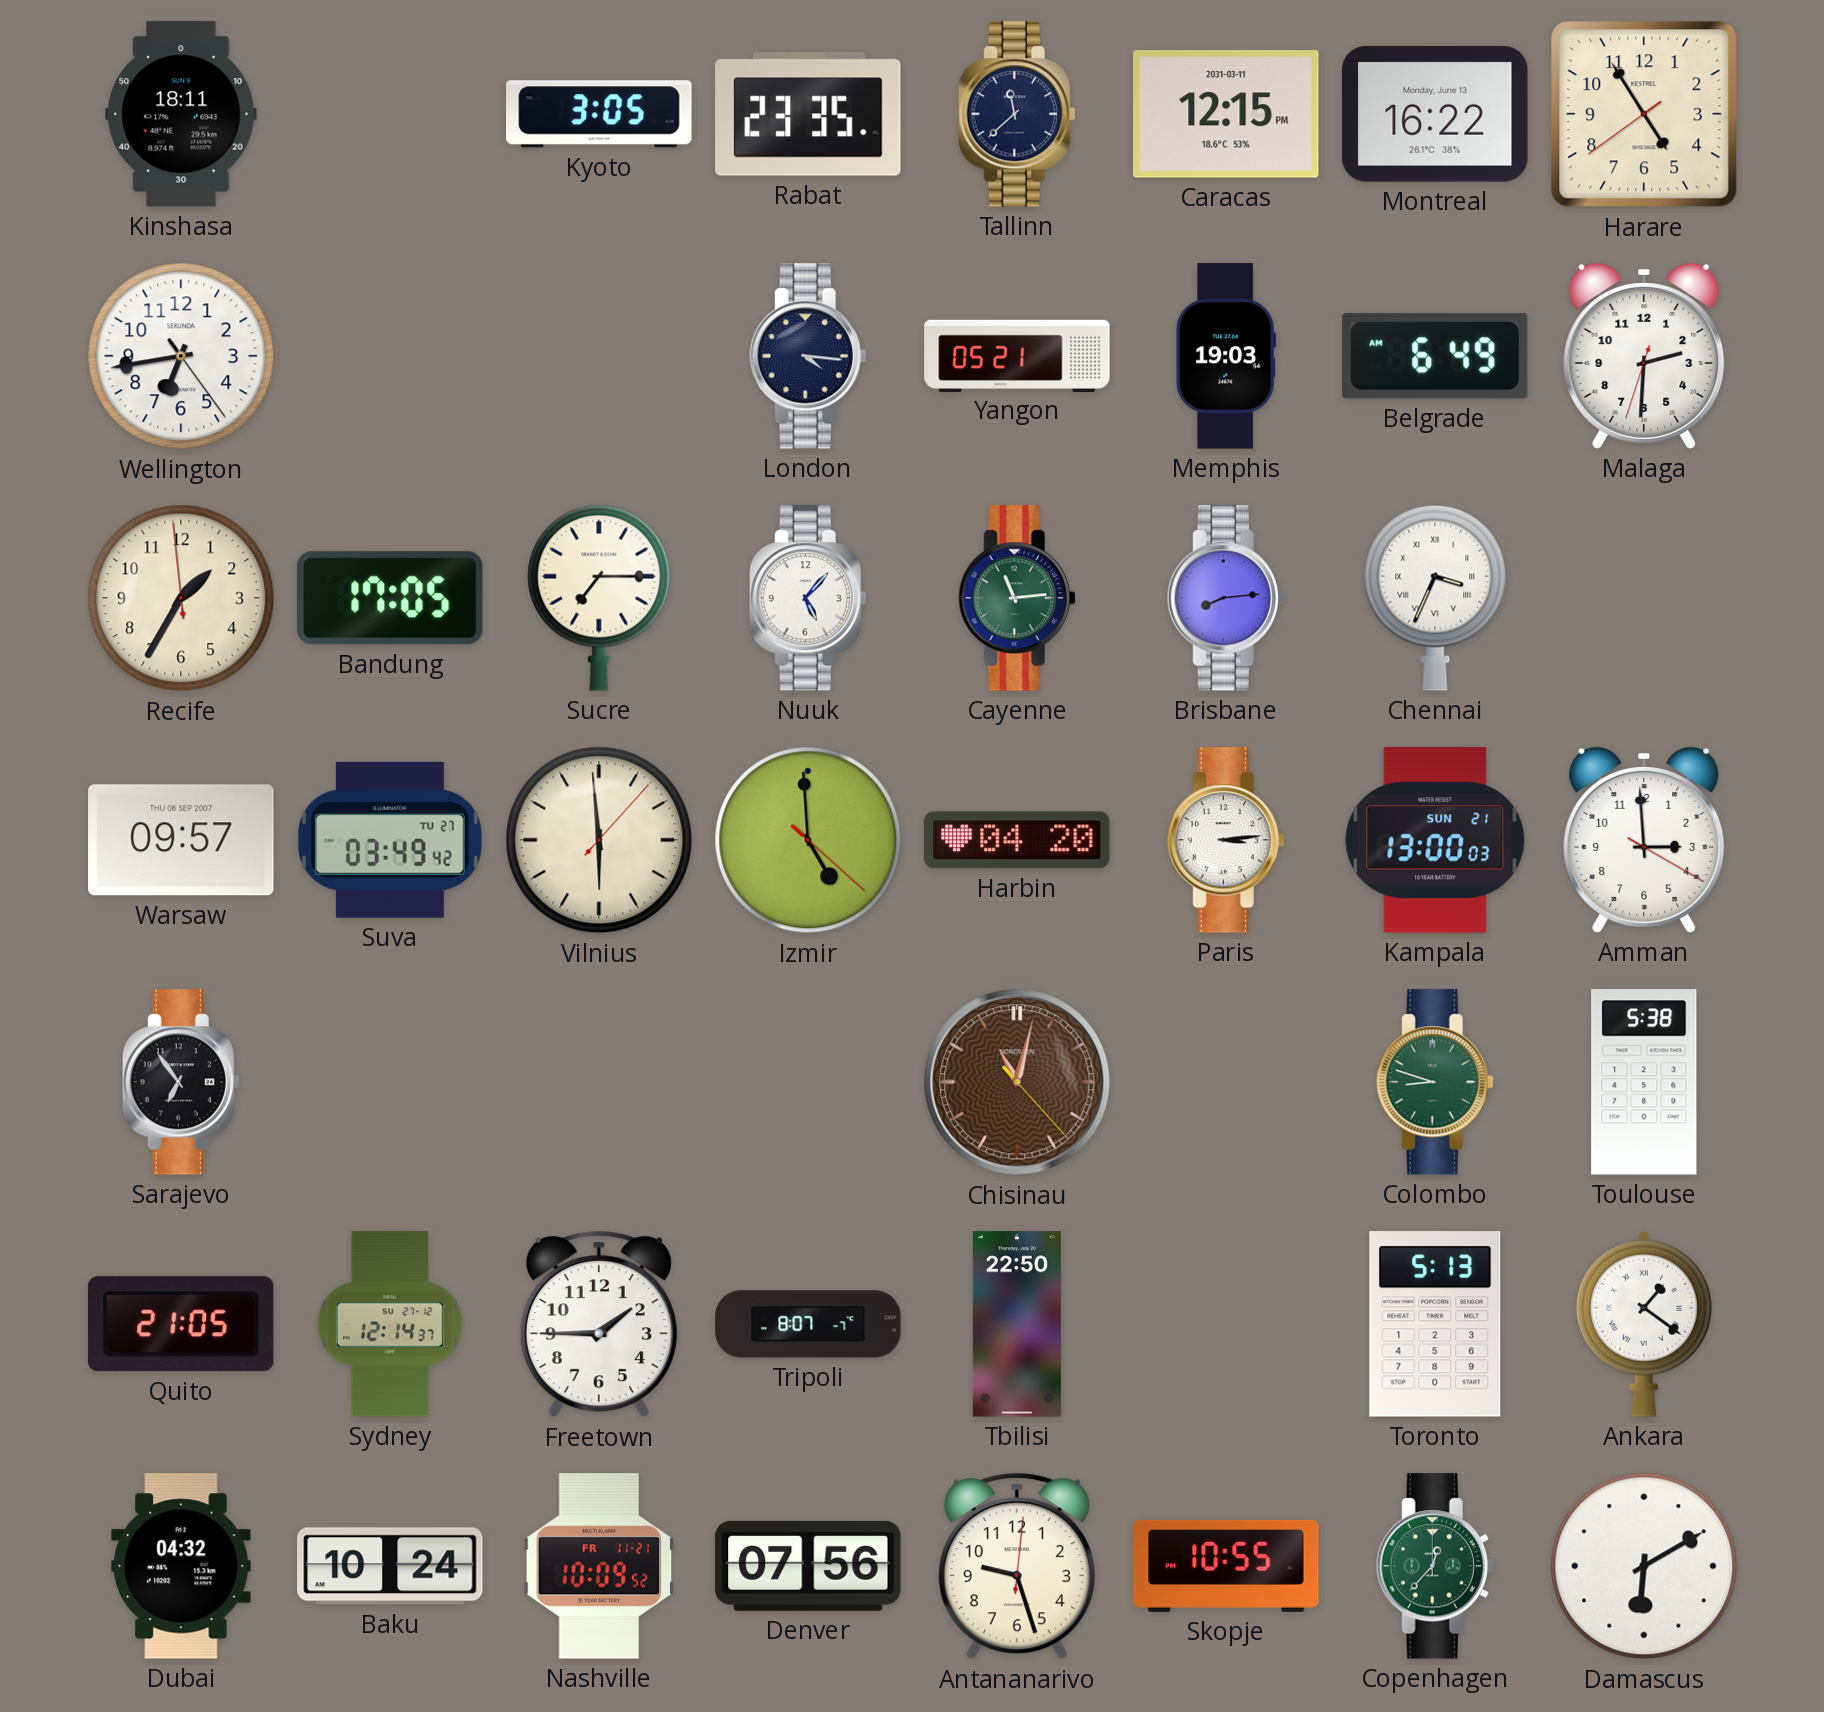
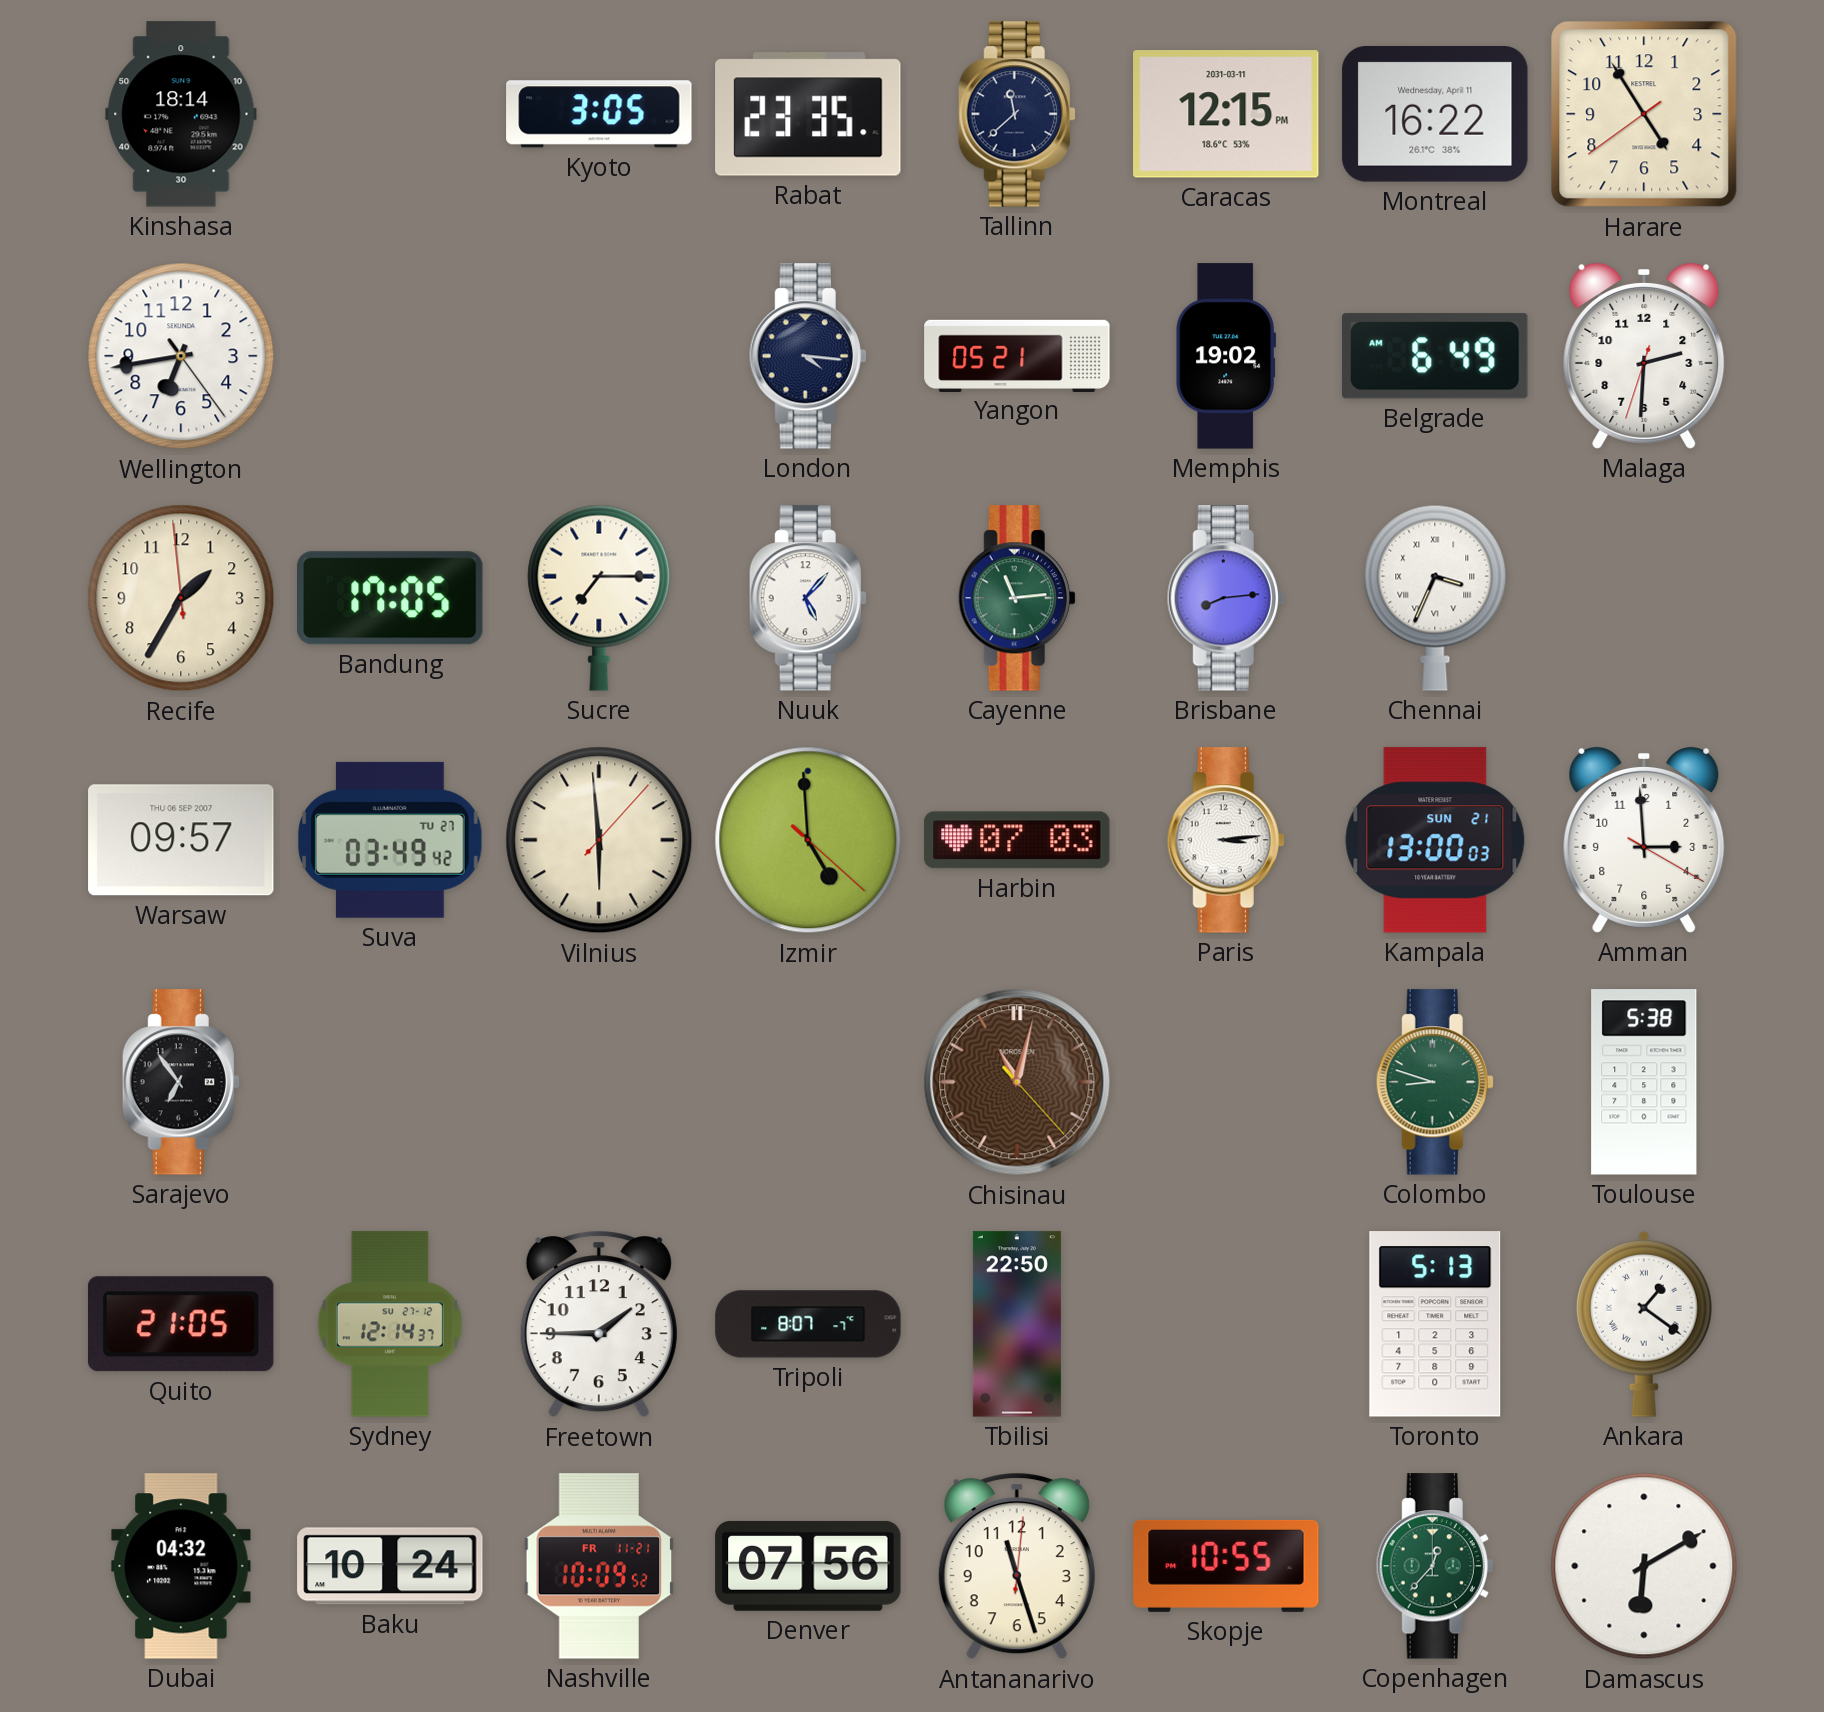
Kinshasa: 18:11 -> 18:14
Montreal date: Monday, June 13 -> Wednesday, April 11
Memphis: 19:03 -> 19:02
Harbin: 04:20 -> 07:03
Antananarivo: 9:27 -> 11:27
